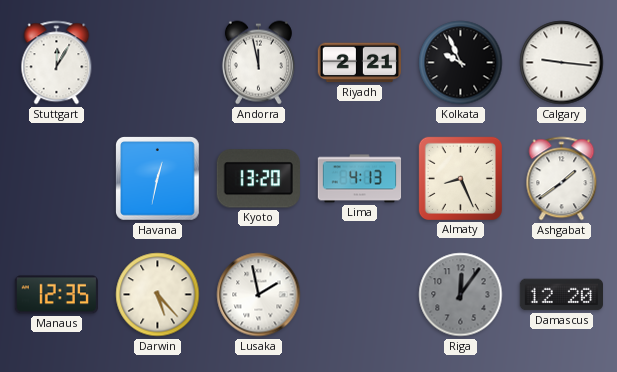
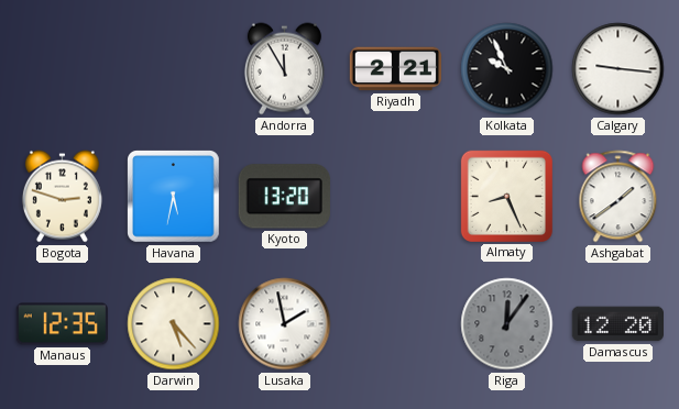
Stuttgart: 12:05 -> none
Andorra: 11:58 -> 11:55
Bogota: none -> 2:48
Havana: 12:32 -> 5:32
Lima: 4:13 -> none
